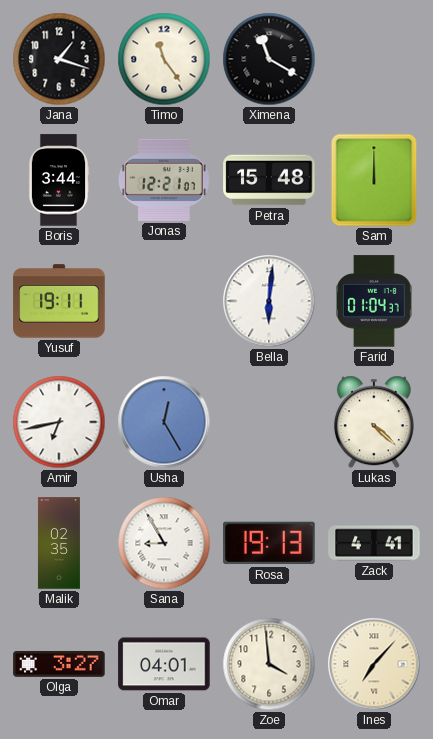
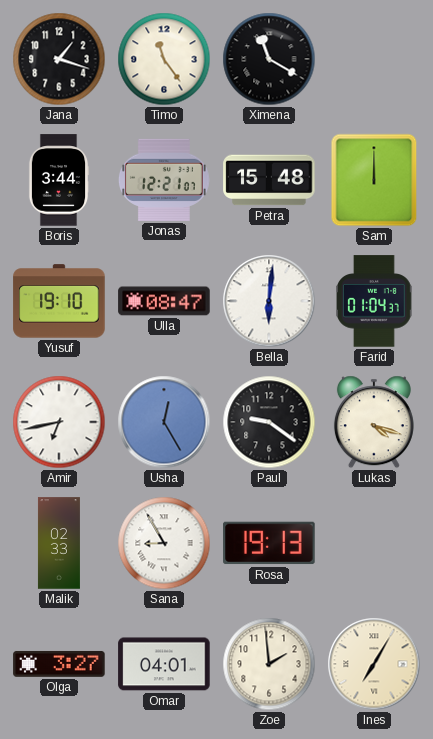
Yusuf: 19:11 -> 19:10
Ulla: none -> 08:47
Paul: none -> 9:21
Lukas: 4:22 -> 4:18
Malik: 02:35 -> 02:33
Zack: 4:41 -> none
Zoe: 3:59 -> 1:59
Ines: 7:07 -> 7:05
